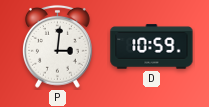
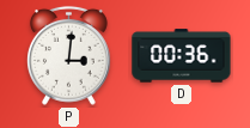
D: 10:59 -> 00:36
